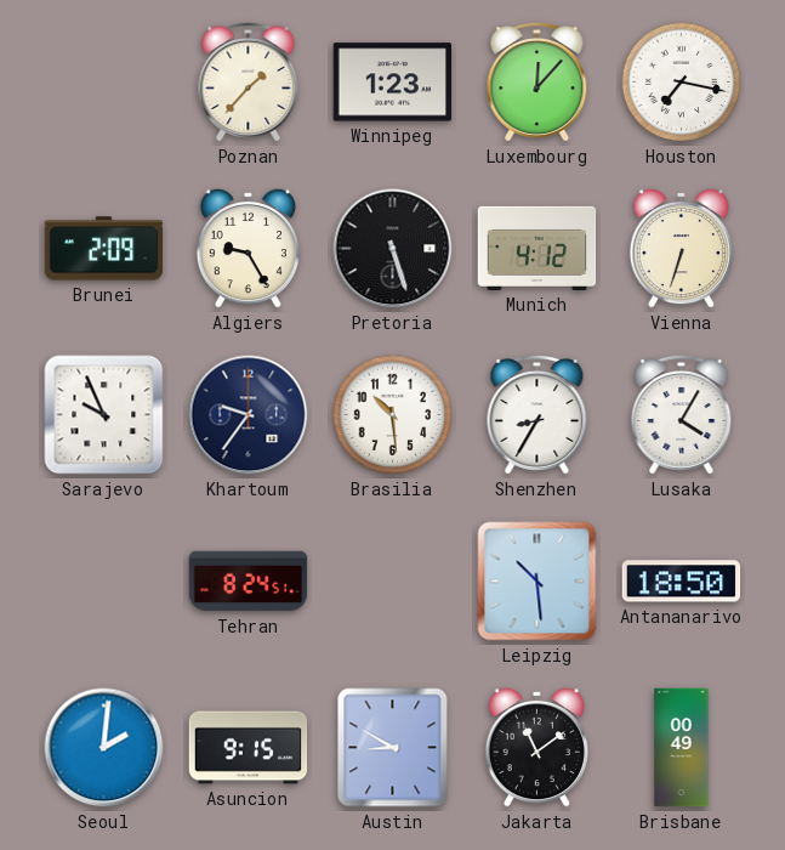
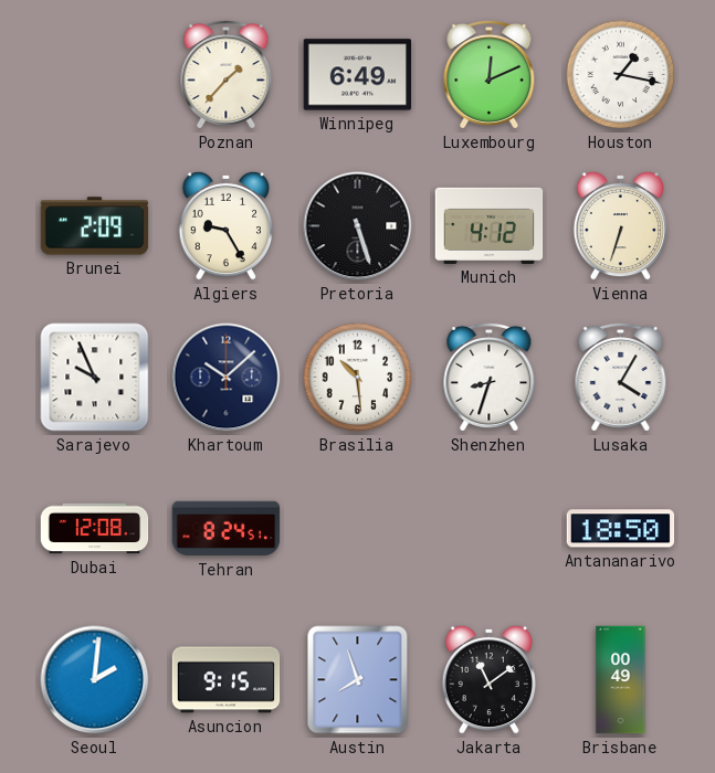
Winnipeg: 1:23 -> 6:49
Luxembourg: 12:07 -> 12:11
Houston: 7:17 -> 1:17
Khartoum: 9:36 -> 10:08
Shenzhen: 8:35 -> 8:33
Dubai: none -> 12:08
Leipzig: 10:29 -> none
Austin: 8:50 -> 7:57
